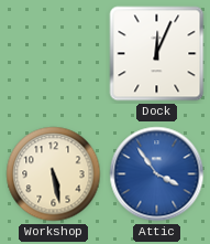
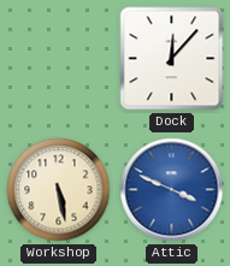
Dock: 12:04 -> 12:07
Attic: 3:54 -> 3:49
